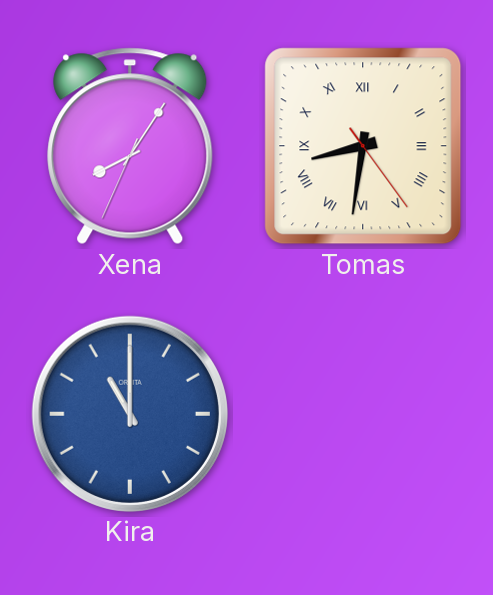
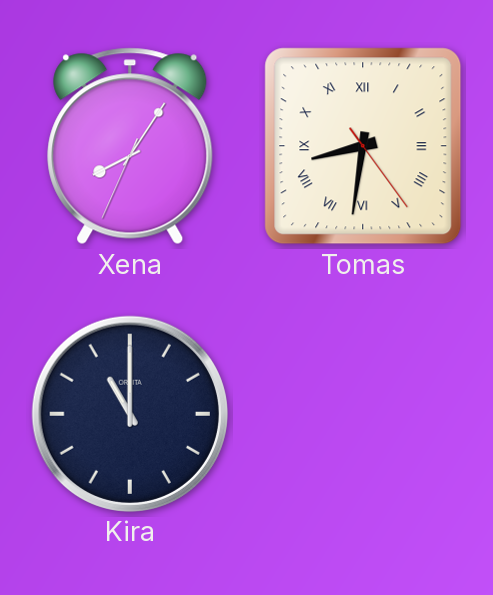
Kira dial: blue -> navy
